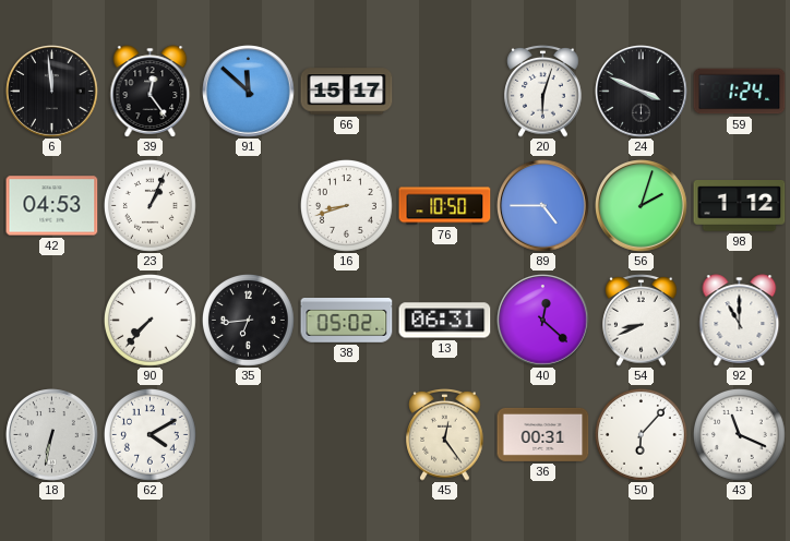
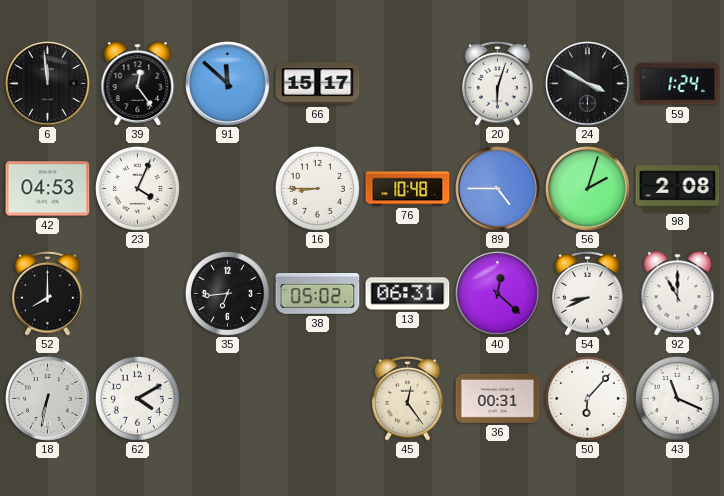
24: 3:49 -> 3:50
23: 1:04 -> 4:04
16: 8:42 -> 8:45
76: 10:50 -> 10:48
98: 1:12 -> 2:08
52: none -> 8:00
90: 7:37 -> none
